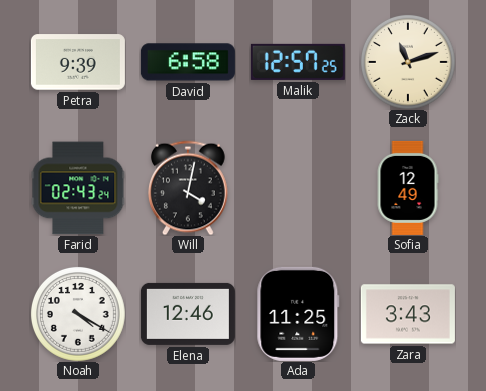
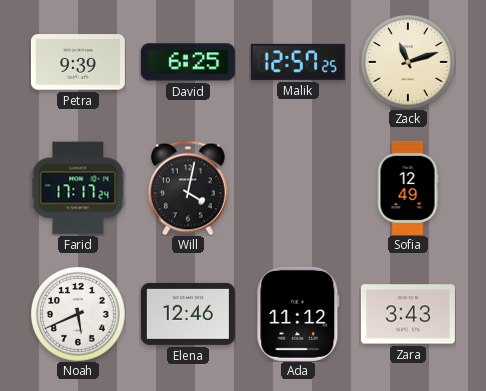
David: 6:58 -> 6:25
Farid: 02:43 -> 17:17
Noah: 4:20 -> 5:41
Ada: 11:25 -> 11:12
